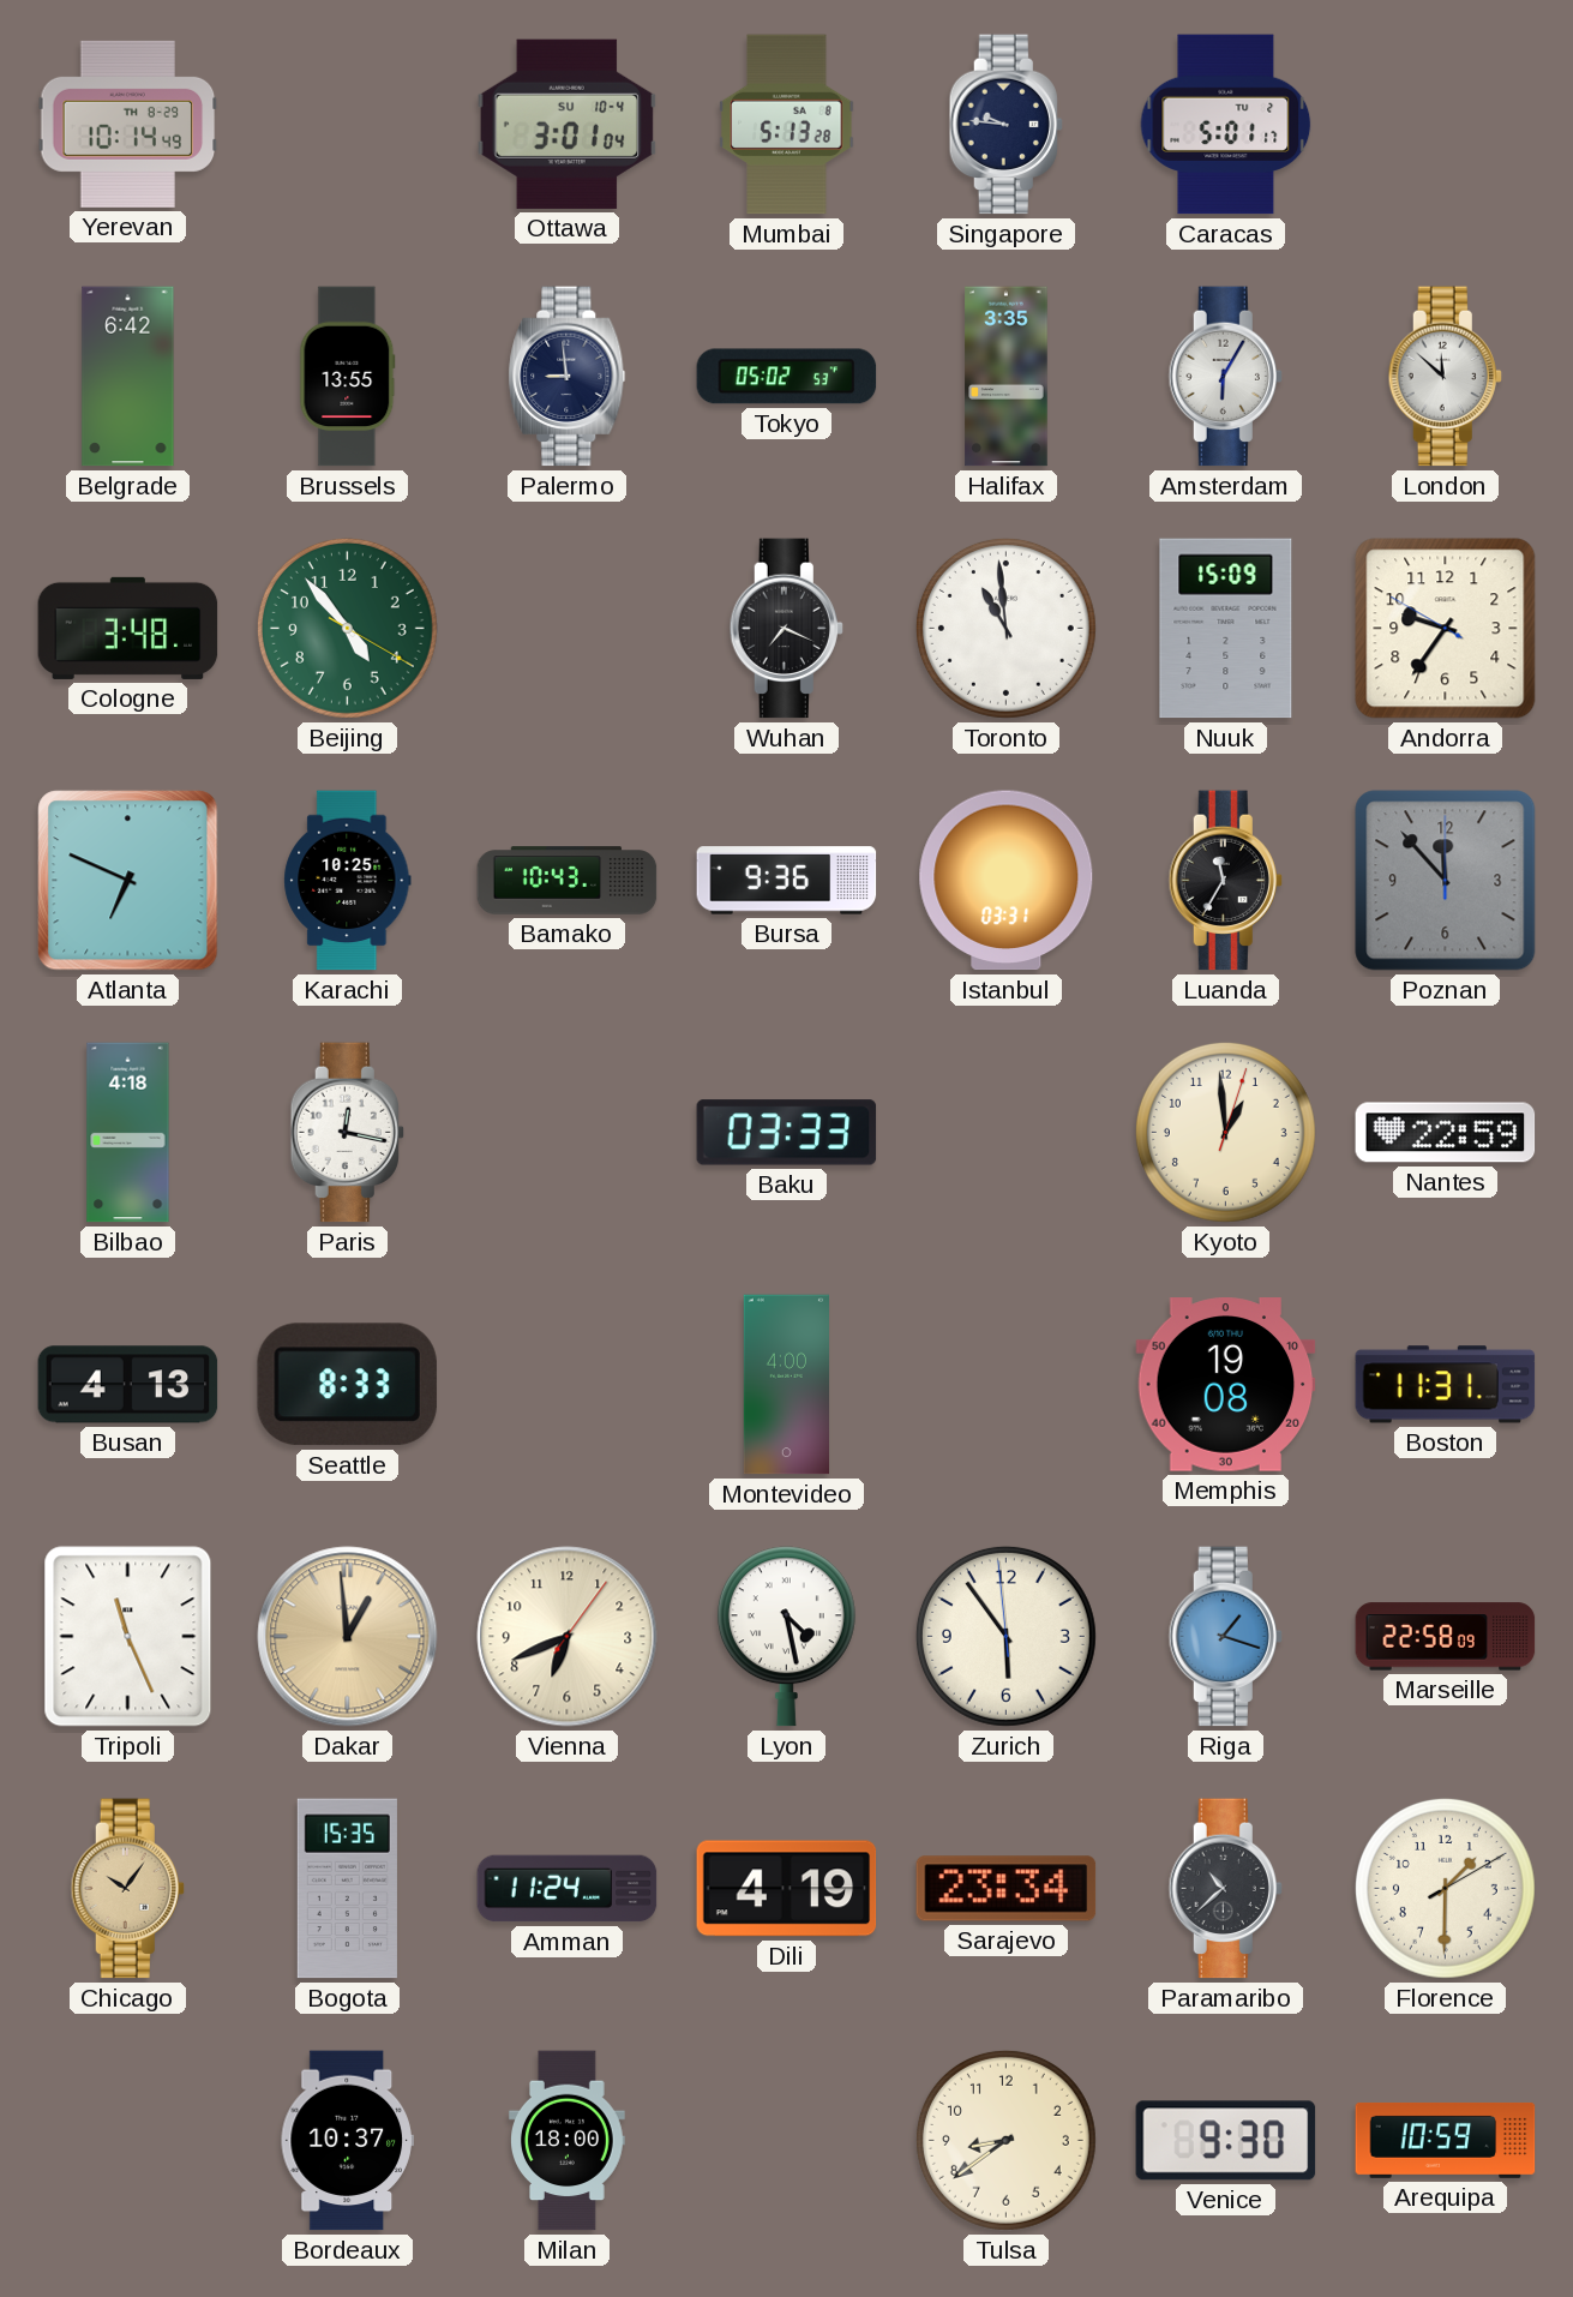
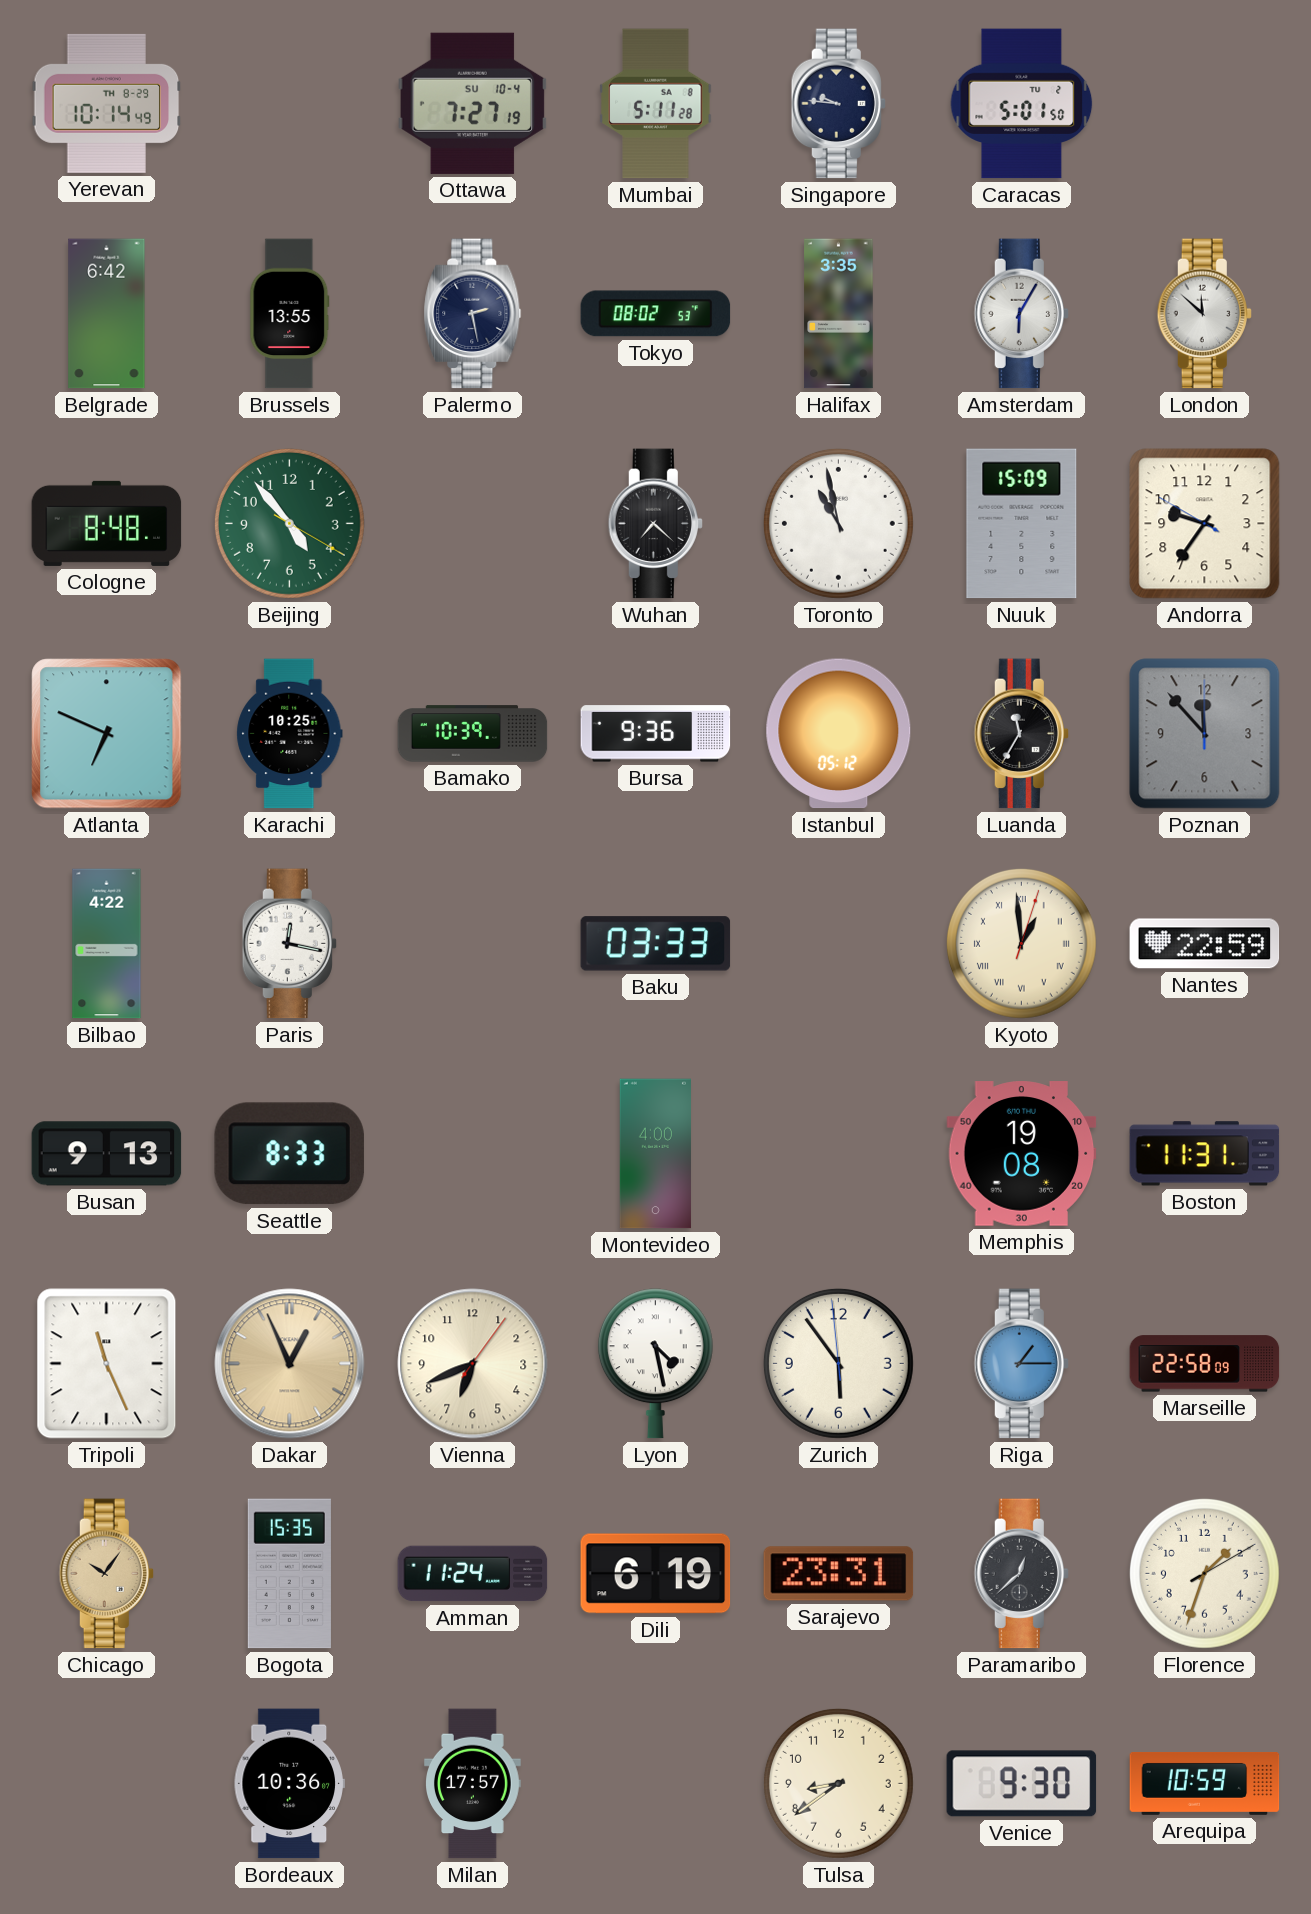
Ottawa: 3:01 -> 7:27
Mumbai: 5:13 -> 5:11
Caracas: 5:01:17 -> 5:01:50
Palermo: 8:59 -> 2:28
Tokyo: 05:02 -> 08:02
Cologne: 3:48 -> 8:48
Wuhan: 7:19 -> 7:22
Toronto: 10:59 -> 10:58
Bamako: 10:43 -> 10:39
Istanbul: 03:31 -> 05:12
Bilbao: 4:18 -> 4:22
Kyoto numerals: Arabic -> Roman
Busan: 4:13 -> 9:13
Dakar: 12:59 -> 12:56
Riga: 1:18 -> 1:15
Dili: 4:19 -> 6:19
Sarajevo: 23:34 -> 23:31
Paramaribo: 10:38 -> 12:38
Florence: 1:30 -> 1:33
Bordeaux: 10:37 -> 10:36
Milan: 18:00 -> 17:57
